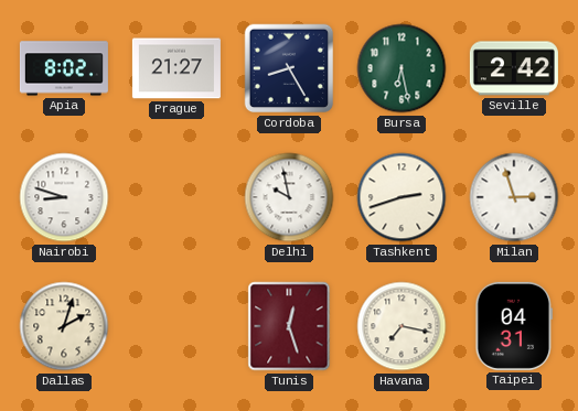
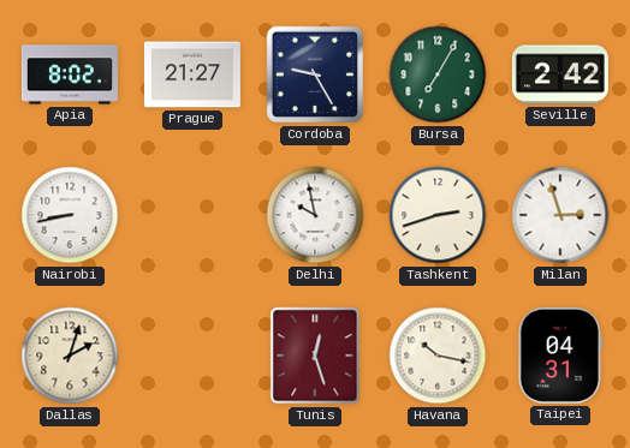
Cordoba: 8:25 -> 9:25
Bursa: 6:28 -> 7:05
Nairobi: 8:48 -> 8:43
Havana: 7:17 -> 10:17
